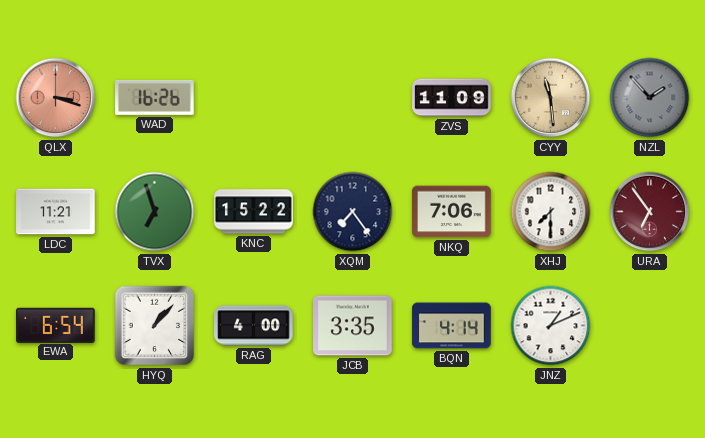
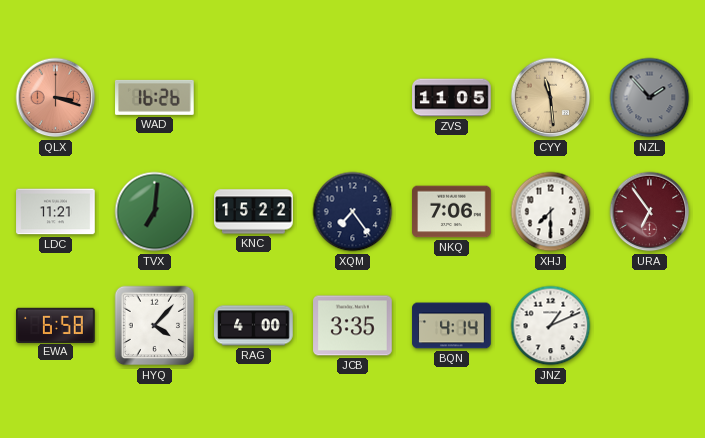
ZVS: 11:09 -> 11:05
TVX: 6:57 -> 7:01
EWA: 6:54 -> 6:58
HYQ: 1:07 -> 4:07
